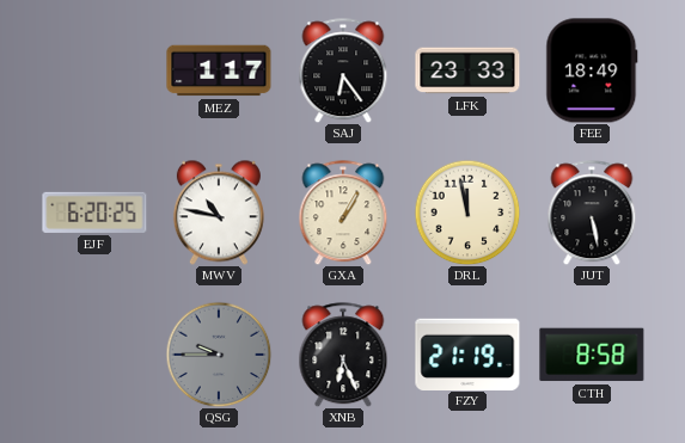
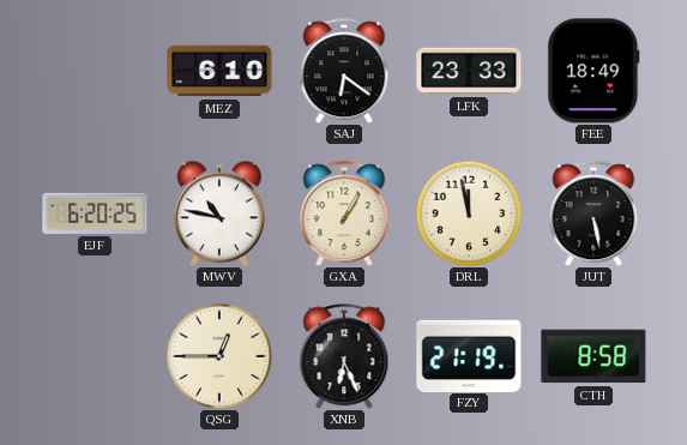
MEZ: 1:17 -> 6:10
SAJ: 6:24 -> 6:21
QSG: 9:45 -> 12:45
QSG dial: grey -> cream
